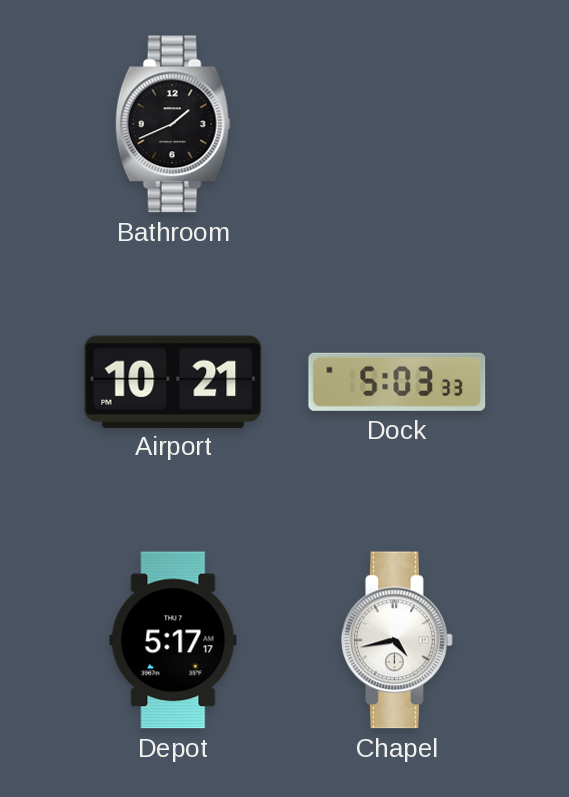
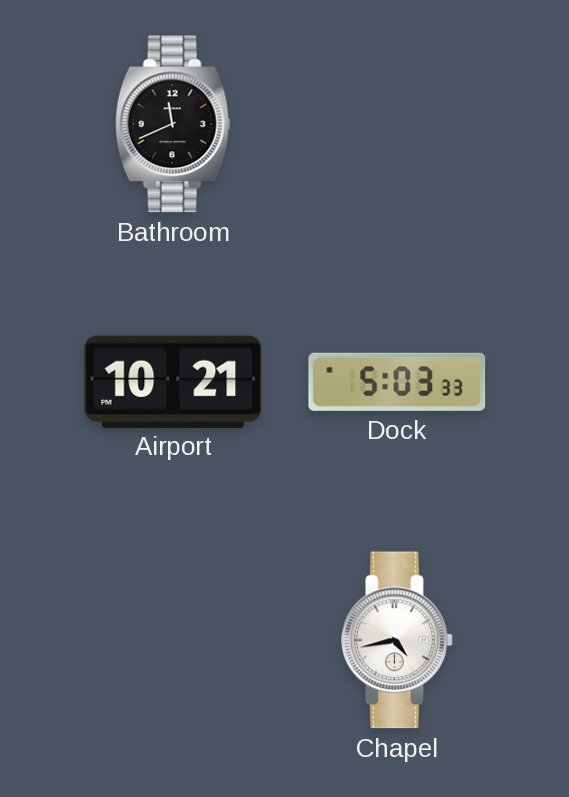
Bathroom: 1:41 -> 11:41
Depot: 5:17 -> none
